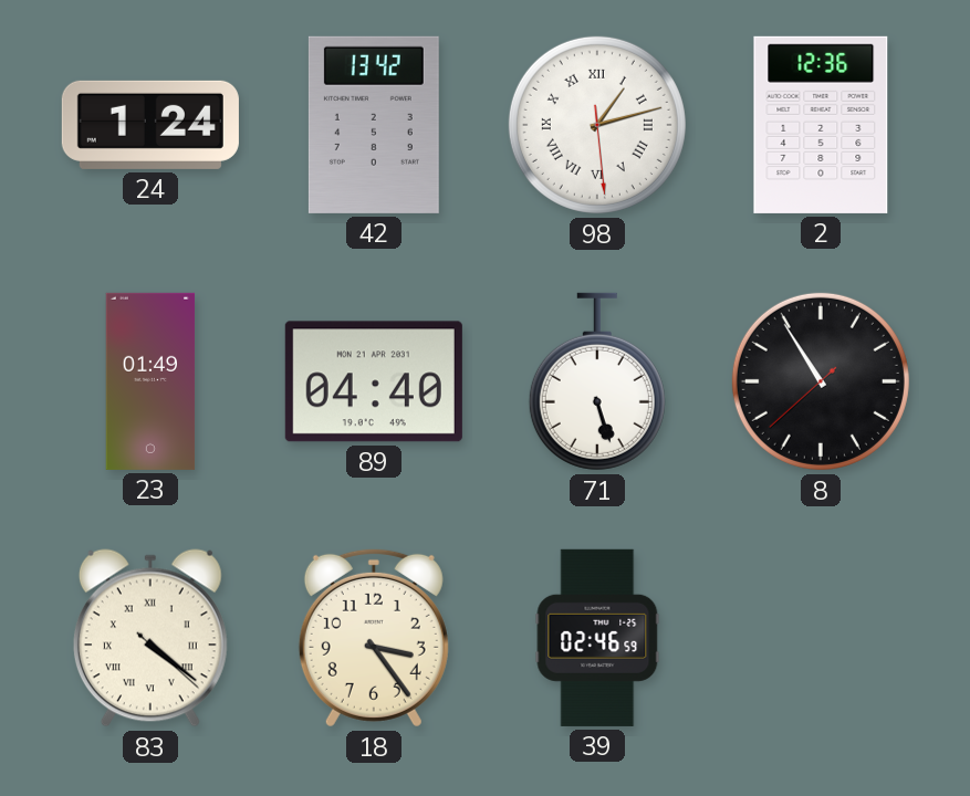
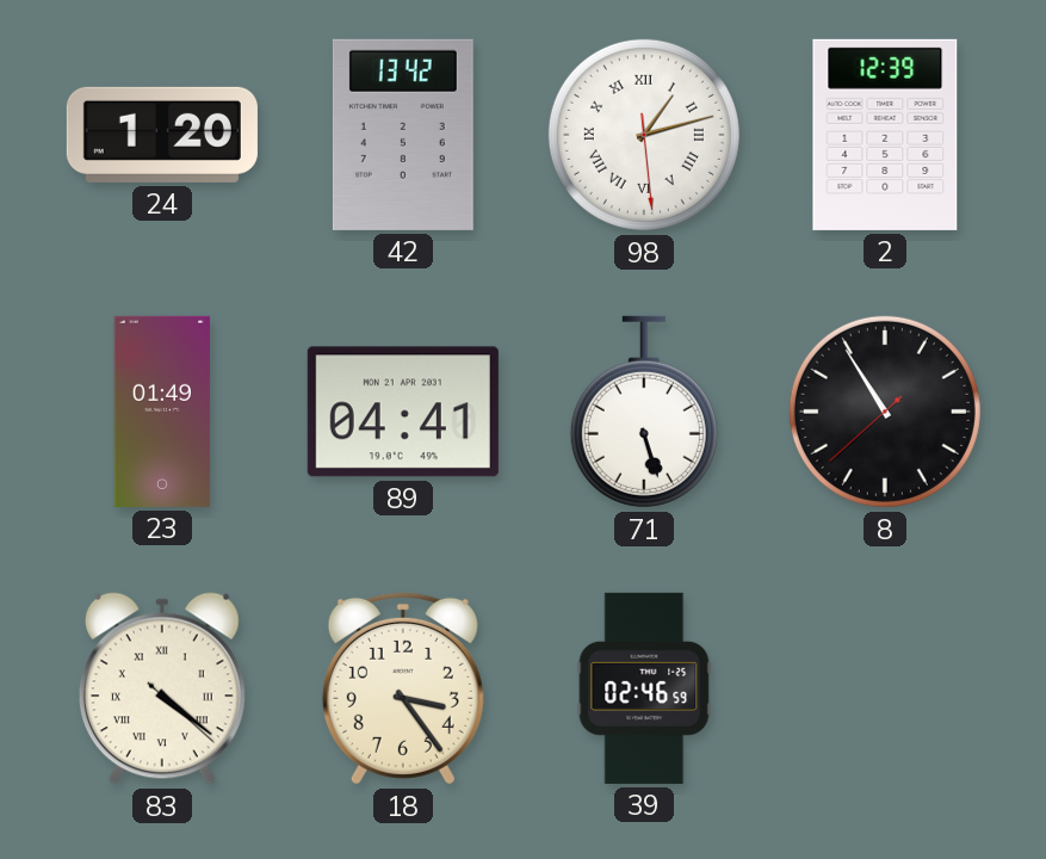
24: 1:24 -> 1:20
2: 12:36 -> 12:39
89: 04:40 -> 04:41
